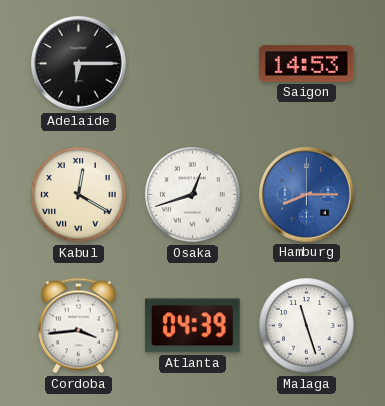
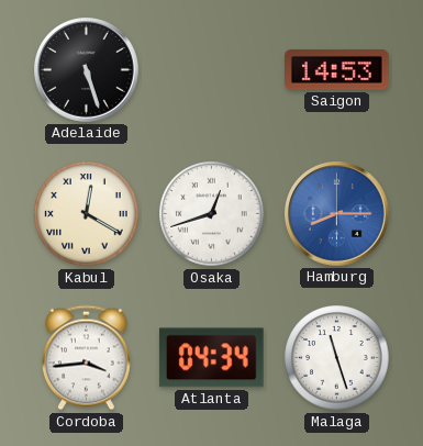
Adelaide: 6:15 -> 5:27
Atlanta: 04:39 -> 04:34
